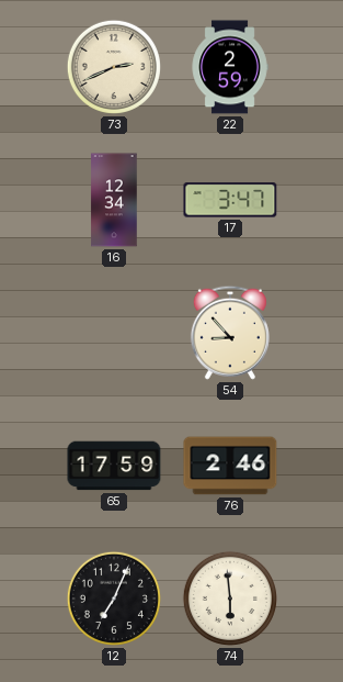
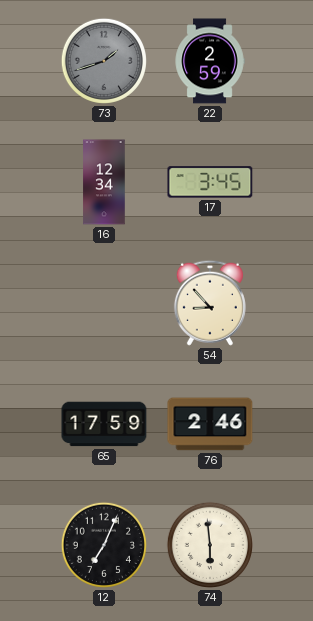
73: 2:41 -> 1:42
73 dial: cream -> grey
17: 3:47 -> 3:45
